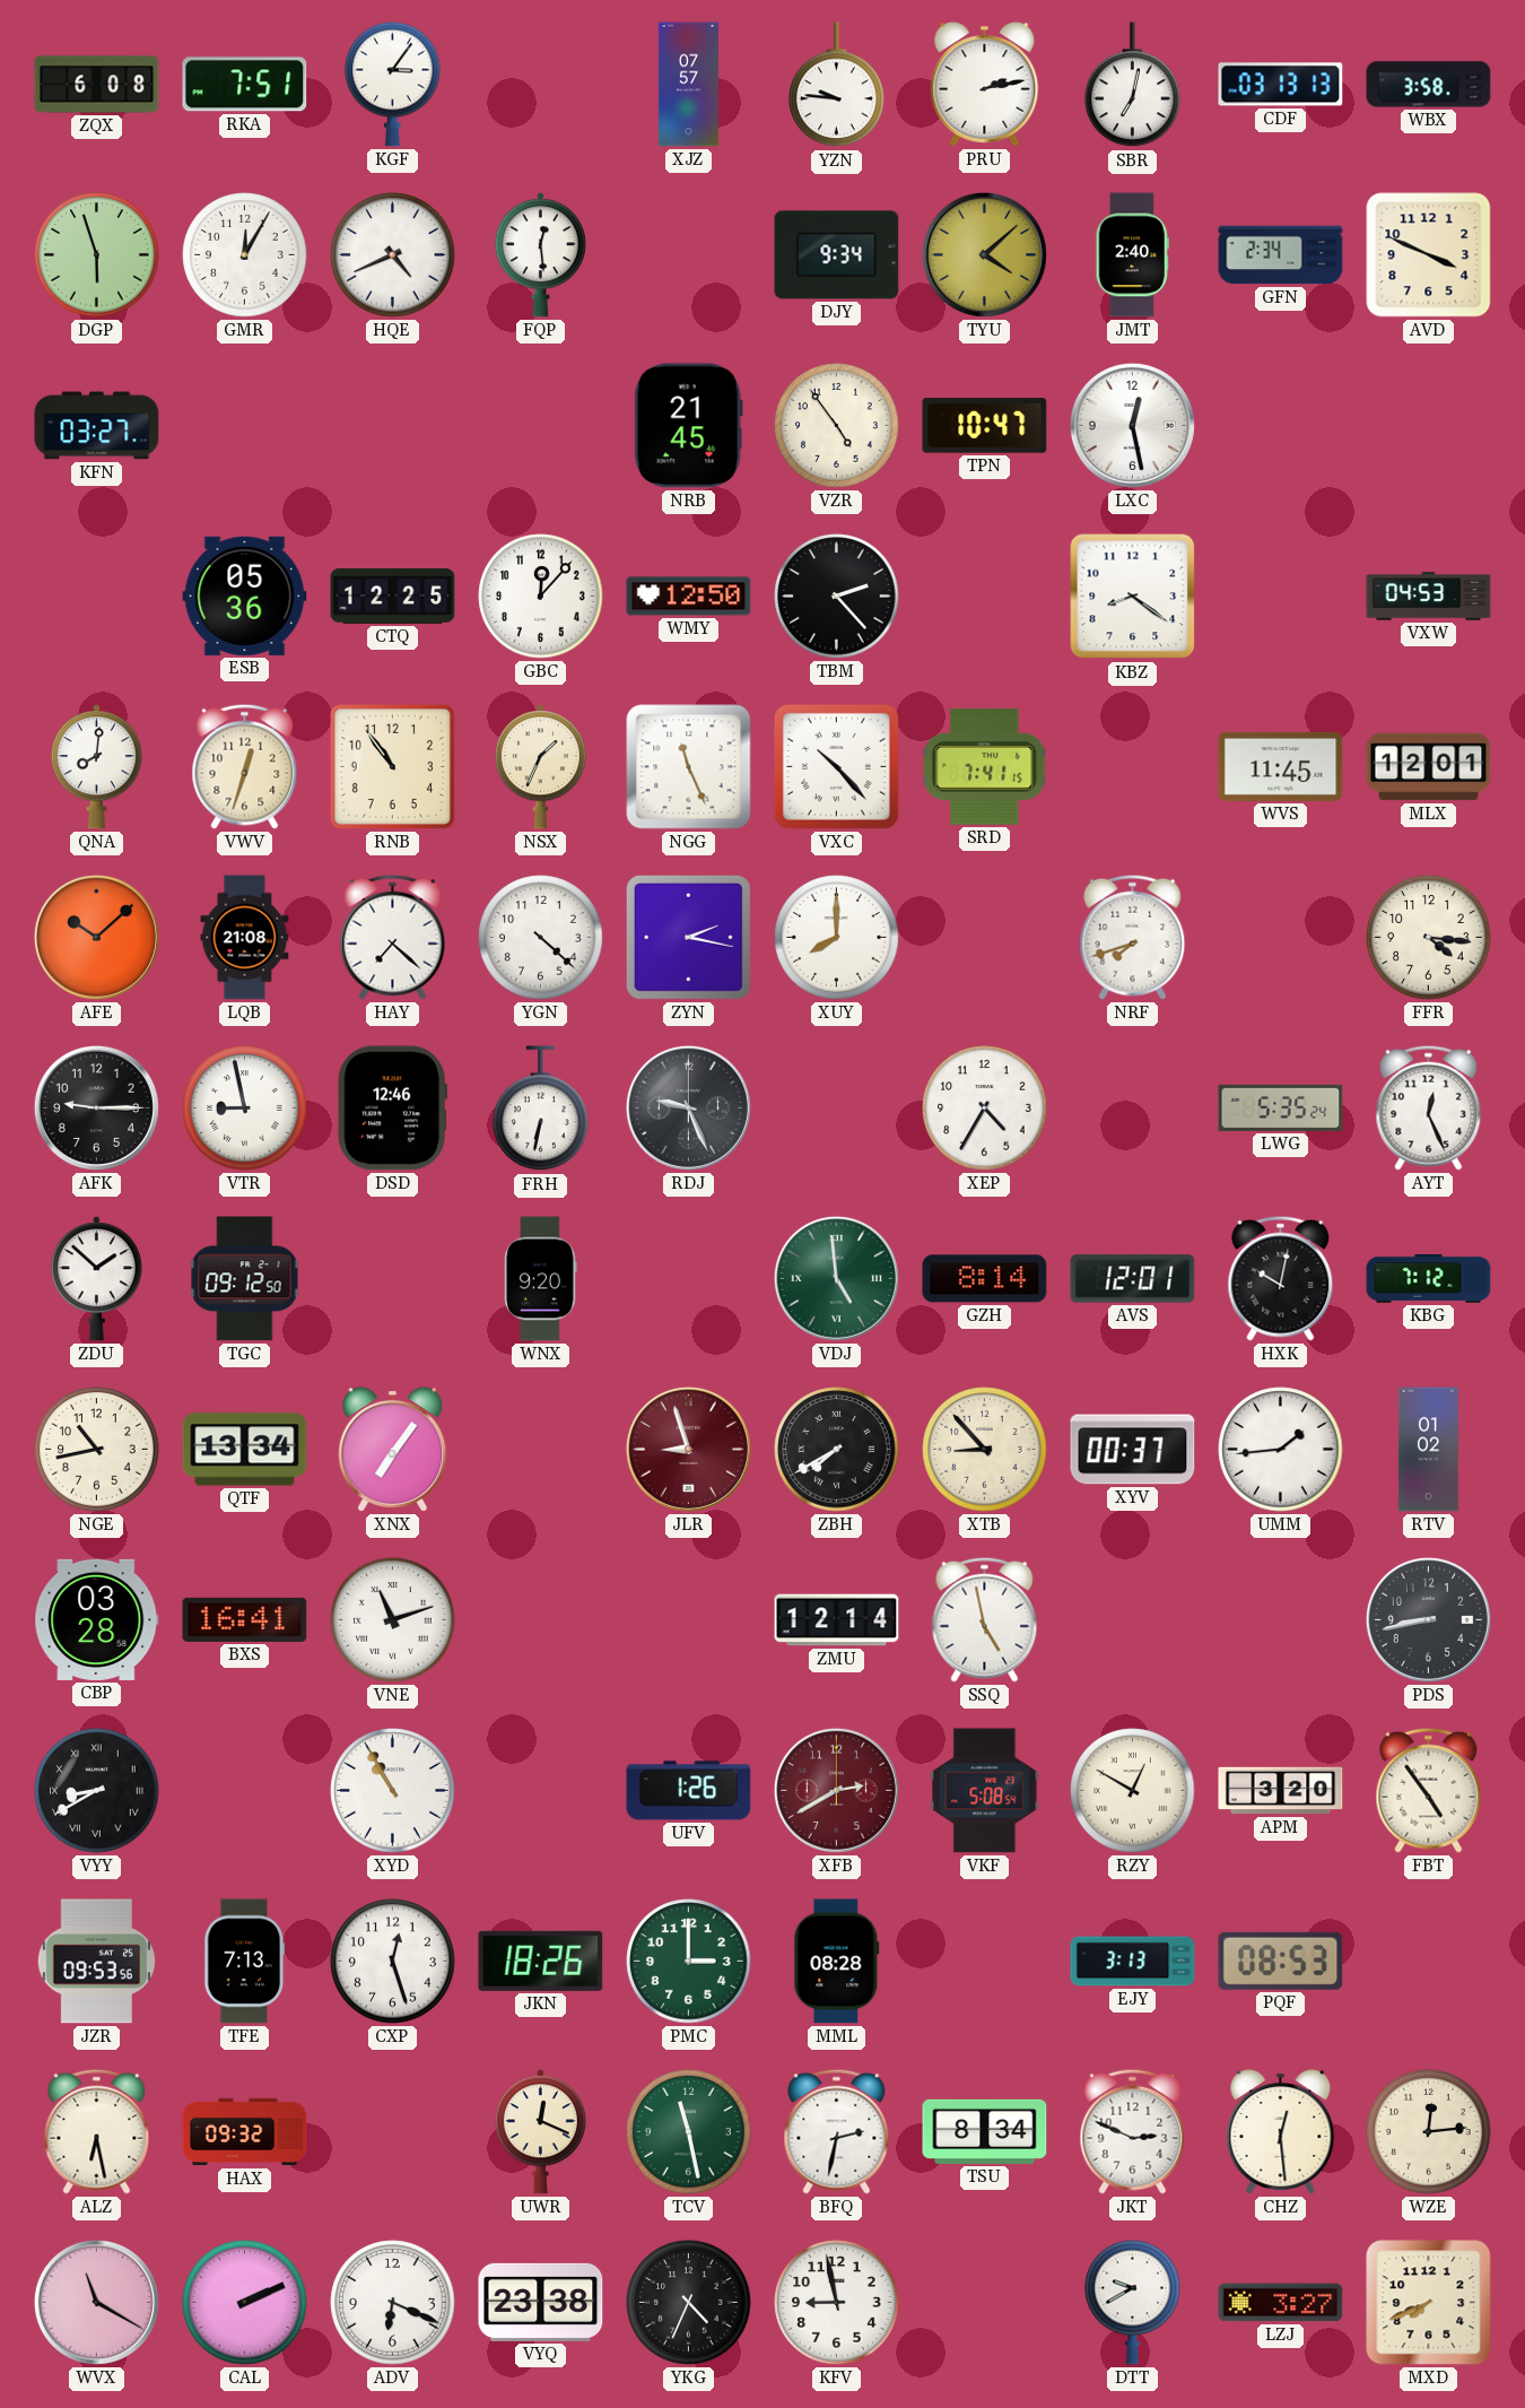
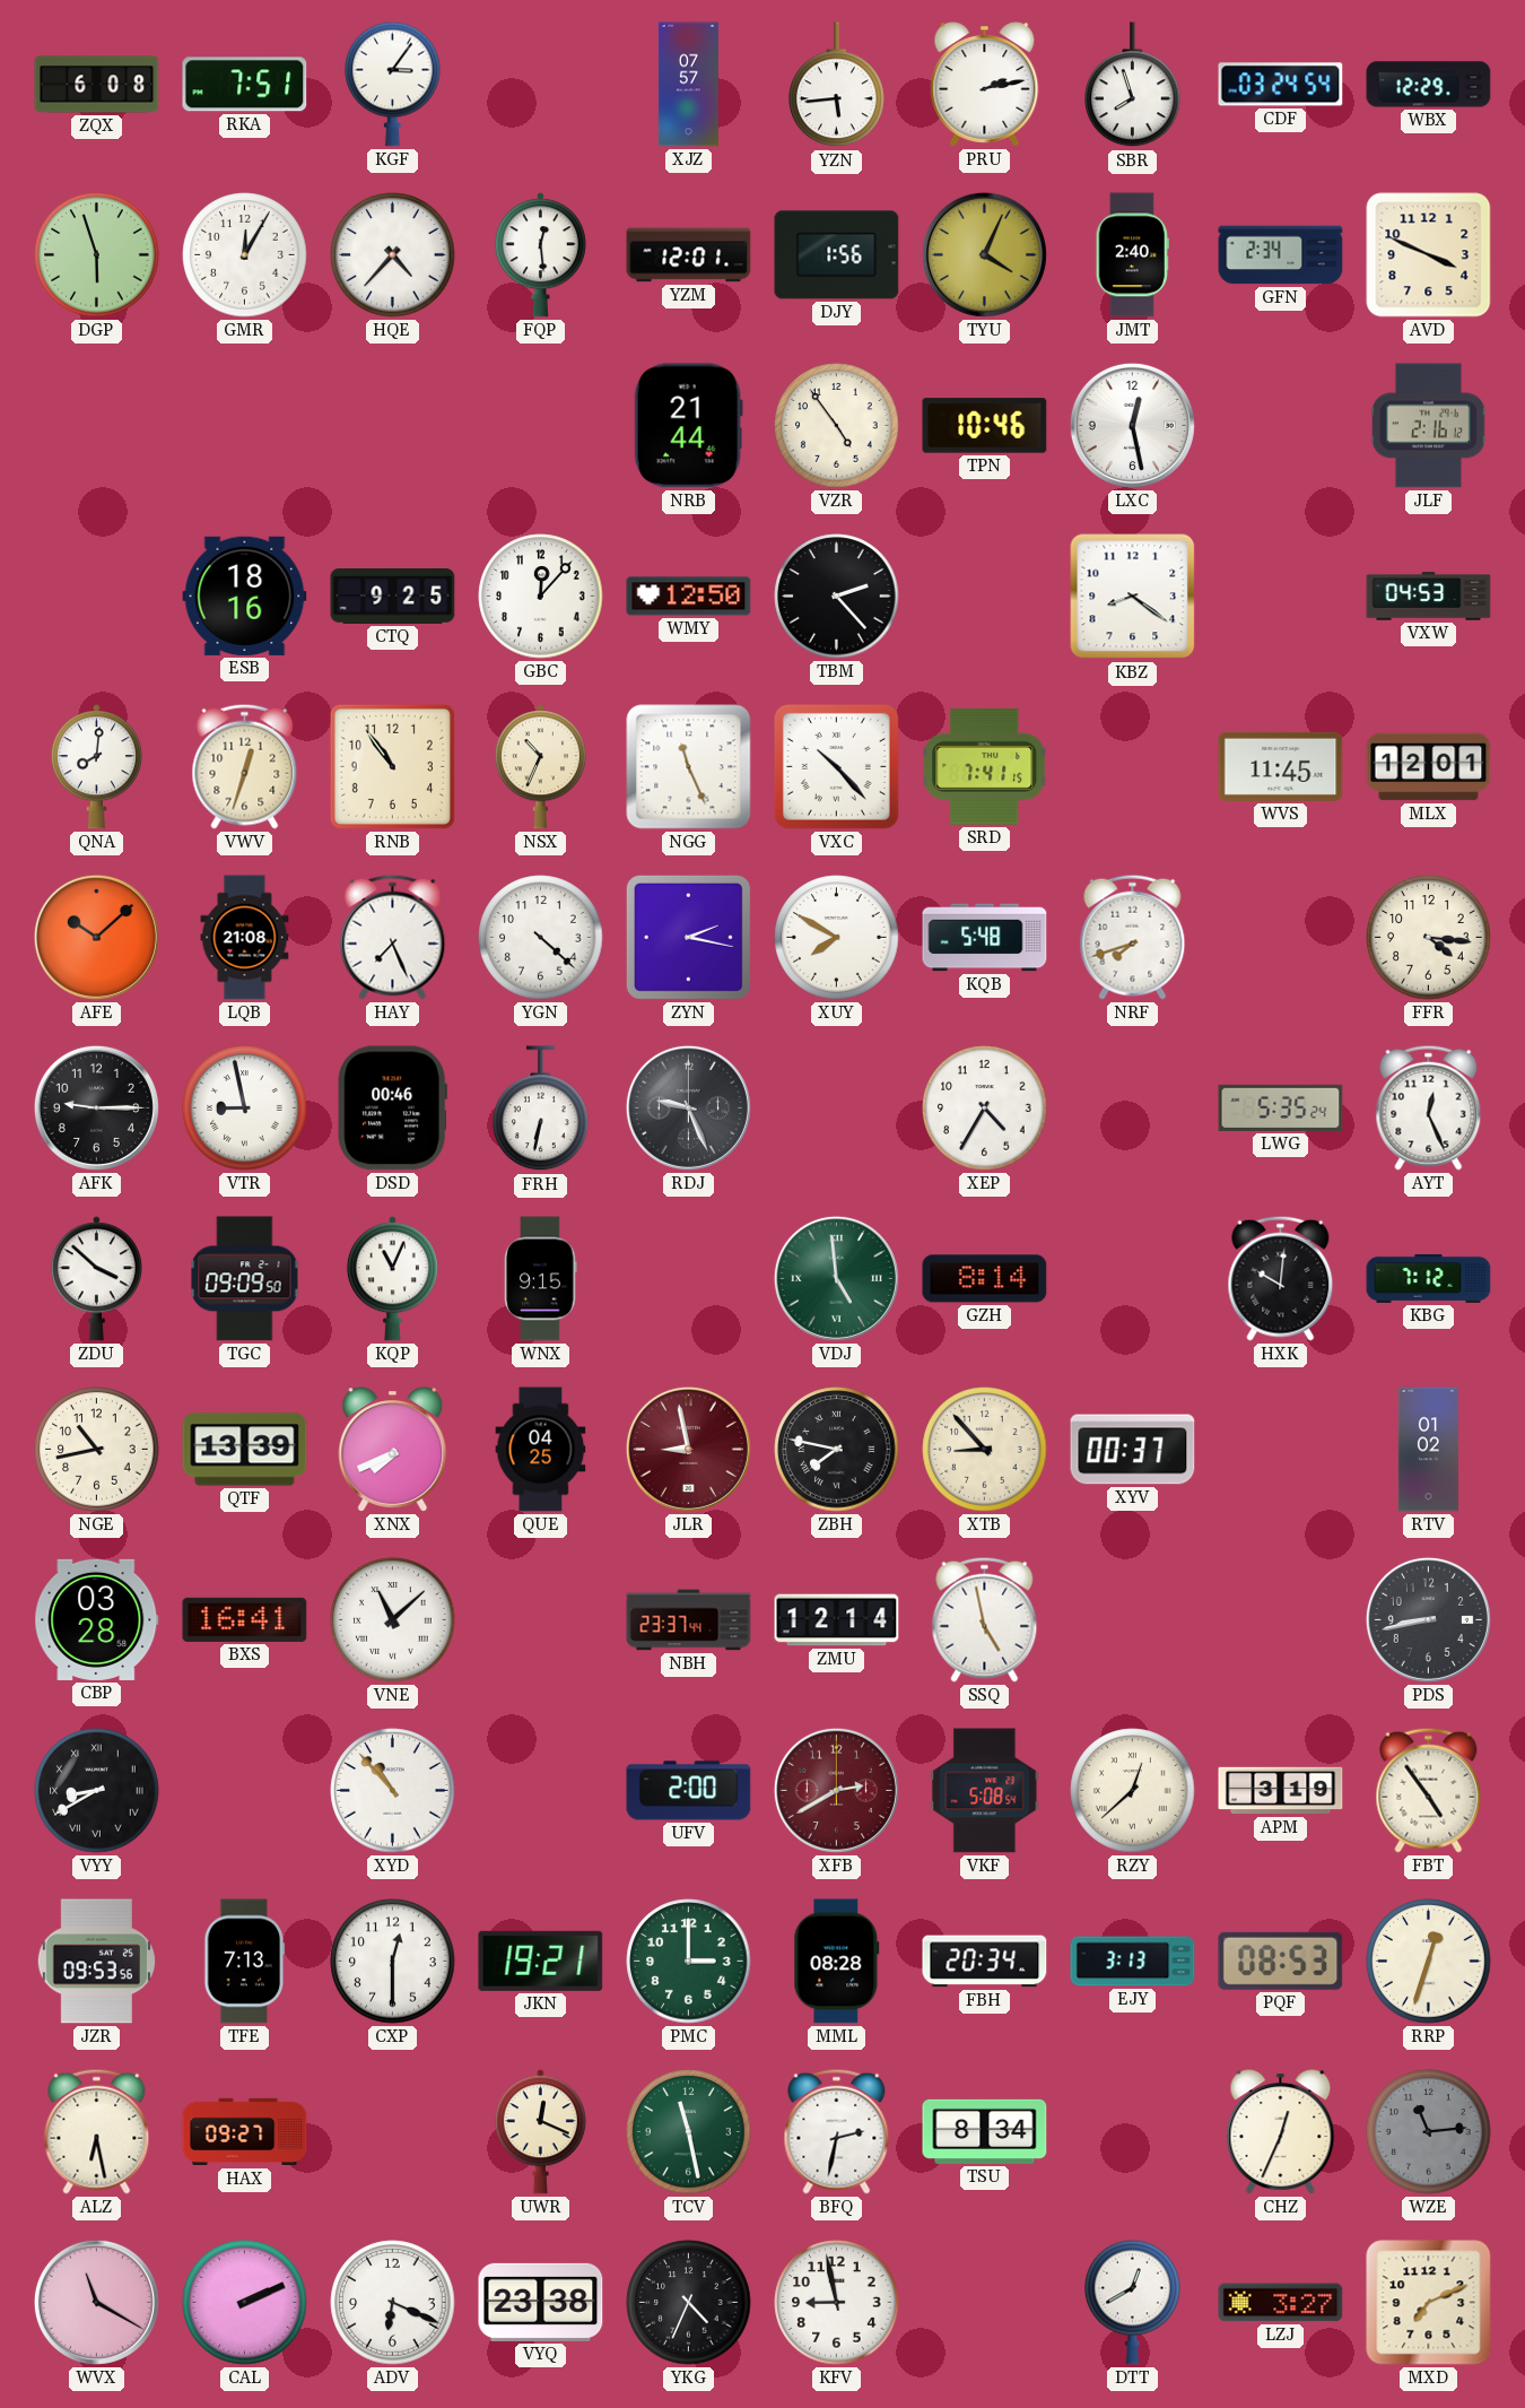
YZN: 9:46 -> 5:44
SBR: 7:02 -> 7:57
CDF: 03:13 -> 03:24
WBX: 3:58 -> 12:29
HQE: 4:41 -> 4:37
YZM: none -> 12:01
DJY: 9:34 -> 1:56
TYU: 4:08 -> 4:04
KFN: 03:27 -> none
NRB: 21:45 -> 21:44
TPN: 10:47 -> 10:46
JLF: none -> 2:16
ESB: 05:36 -> 18:16
CTQ: 12:25 -> 9:25
NSX: 1:34 -> 10:34
HAY: 7:22 -> 7:26
XUY: 8:00 -> 7:50
KQB: none -> 5:48
DSD: 12:46 -> 00:46
ZDU: 1:52 -> 3:52
TGC: 09:12 -> 09:09
KQP: none -> 11:04
WNX: 9:20 -> 9:15
AVS: 12:01 -> none
HXK: 10:02 -> 10:01
QTF: 13:34 -> 13:39
XNX: 7:06 -> 7:41
QUE: none -> 04:25
JLR: 8:57 -> 8:58
ZBH: 7:40 -> 7:47
UMM: 1:44 -> none
VNE: 11:12 -> 11:08
NBH: none -> 23:37
XYD: 10:55 -> 10:53
UFV: 1:26 -> 2:00
RZY: 12:50 -> 12:38
APM: 3:20 -> 3:19
CXP: 12:27 -> 12:30
JKN: 18:26 -> 19:21
FBH: none -> 20:34
RRP: none -> 12:33
HAX: 09:32 -> 09:27
JKT: 2:49 -> none
CHZ: 12:29 -> 12:34
WZE: 12:14 -> 11:14
WZE dial: cream -> grey
DTT: 9:40 -> 12:40
MXD: 7:41 -> 7:11
